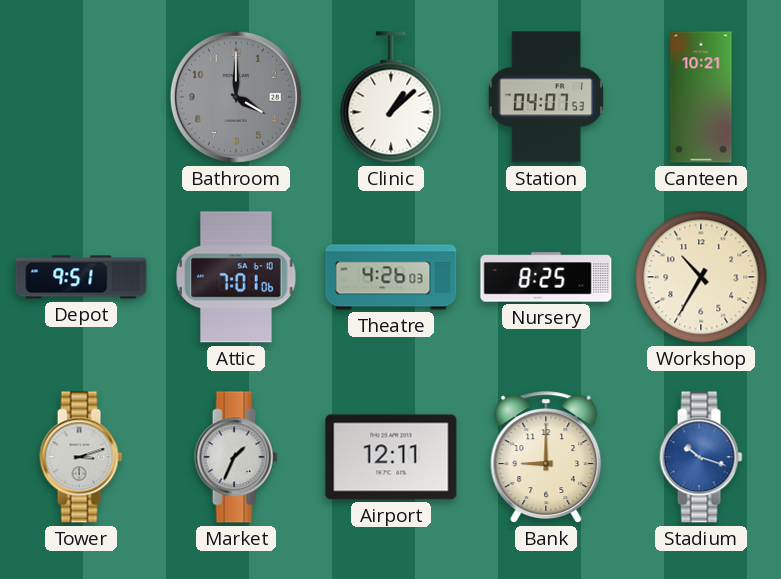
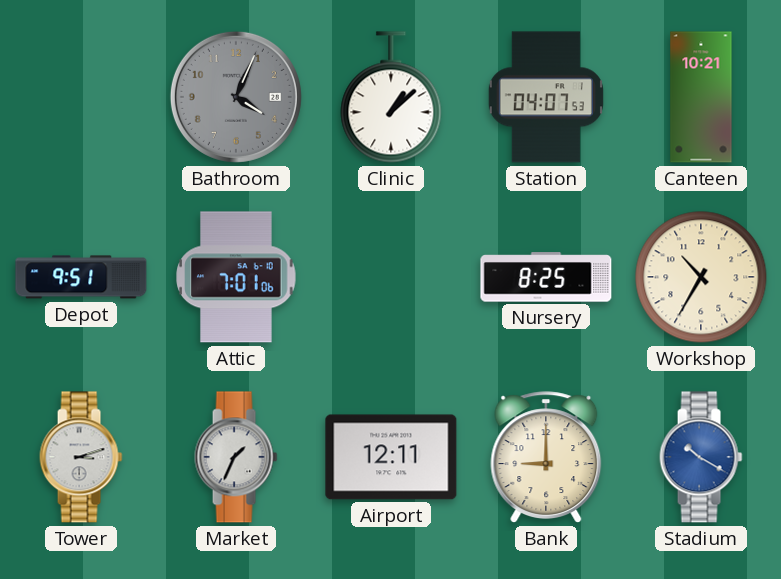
Bathroom: 4:00 -> 4:04
Theatre: 4:26 -> none
Stadium: 10:18 -> 10:20
